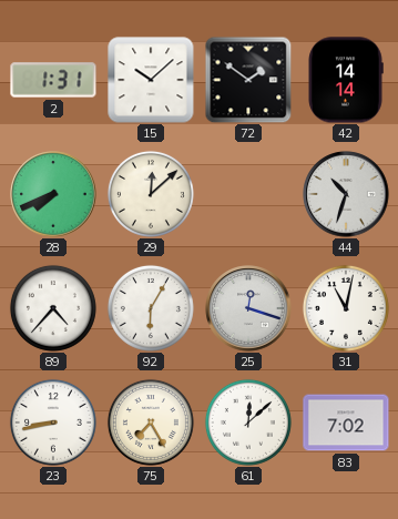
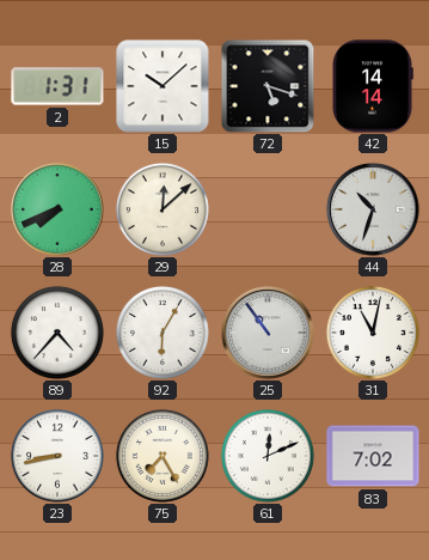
72: 1:51 -> 5:18
25: 12:18 -> 10:54
61: 12:08 -> 12:11
